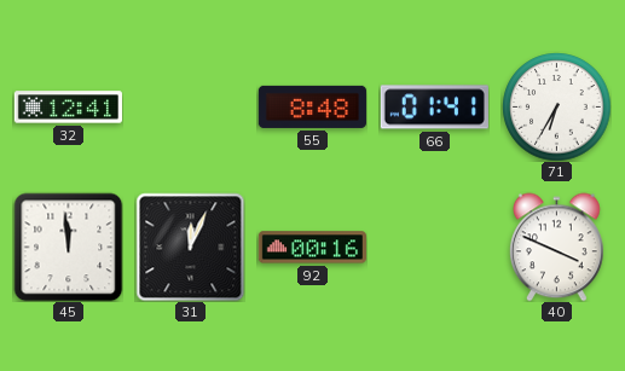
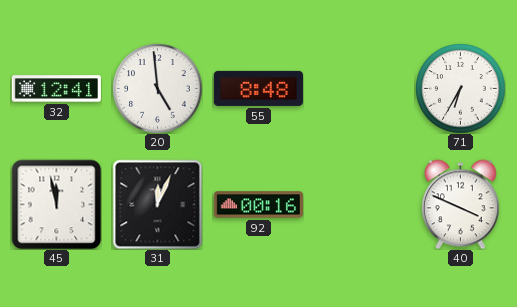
20: none -> 4:59
66: 01:41 -> none
45: 11:59 -> 11:58
